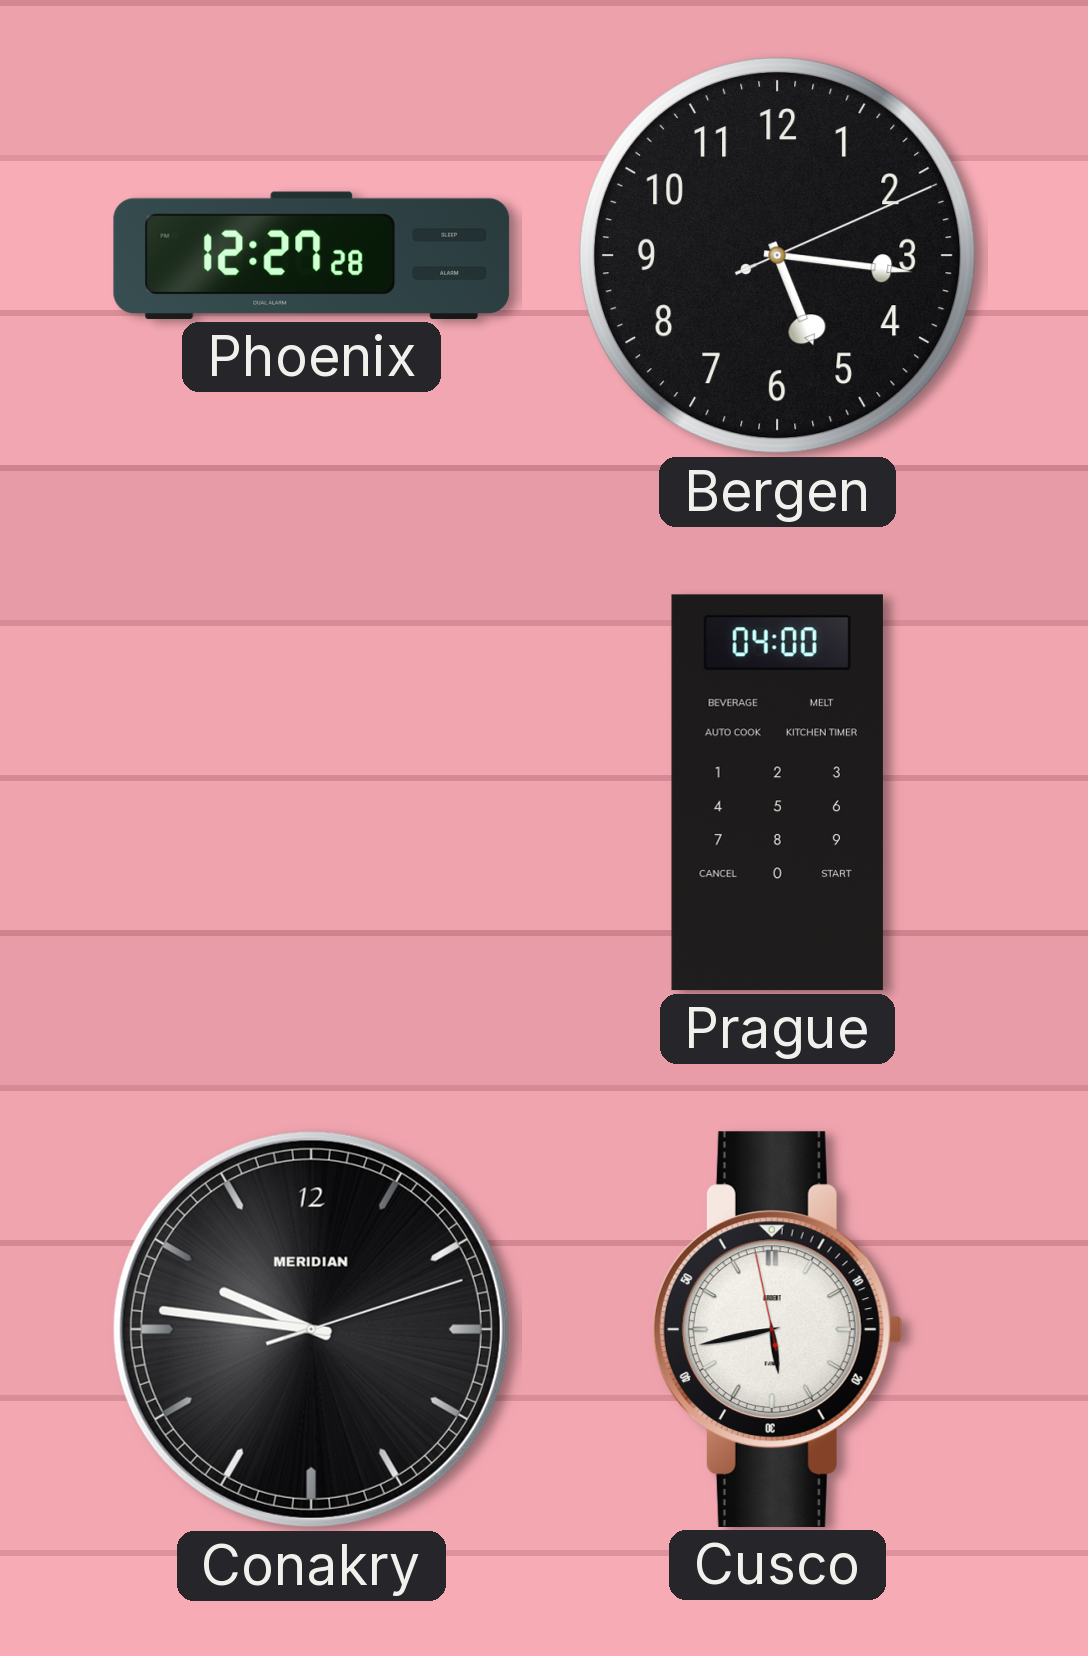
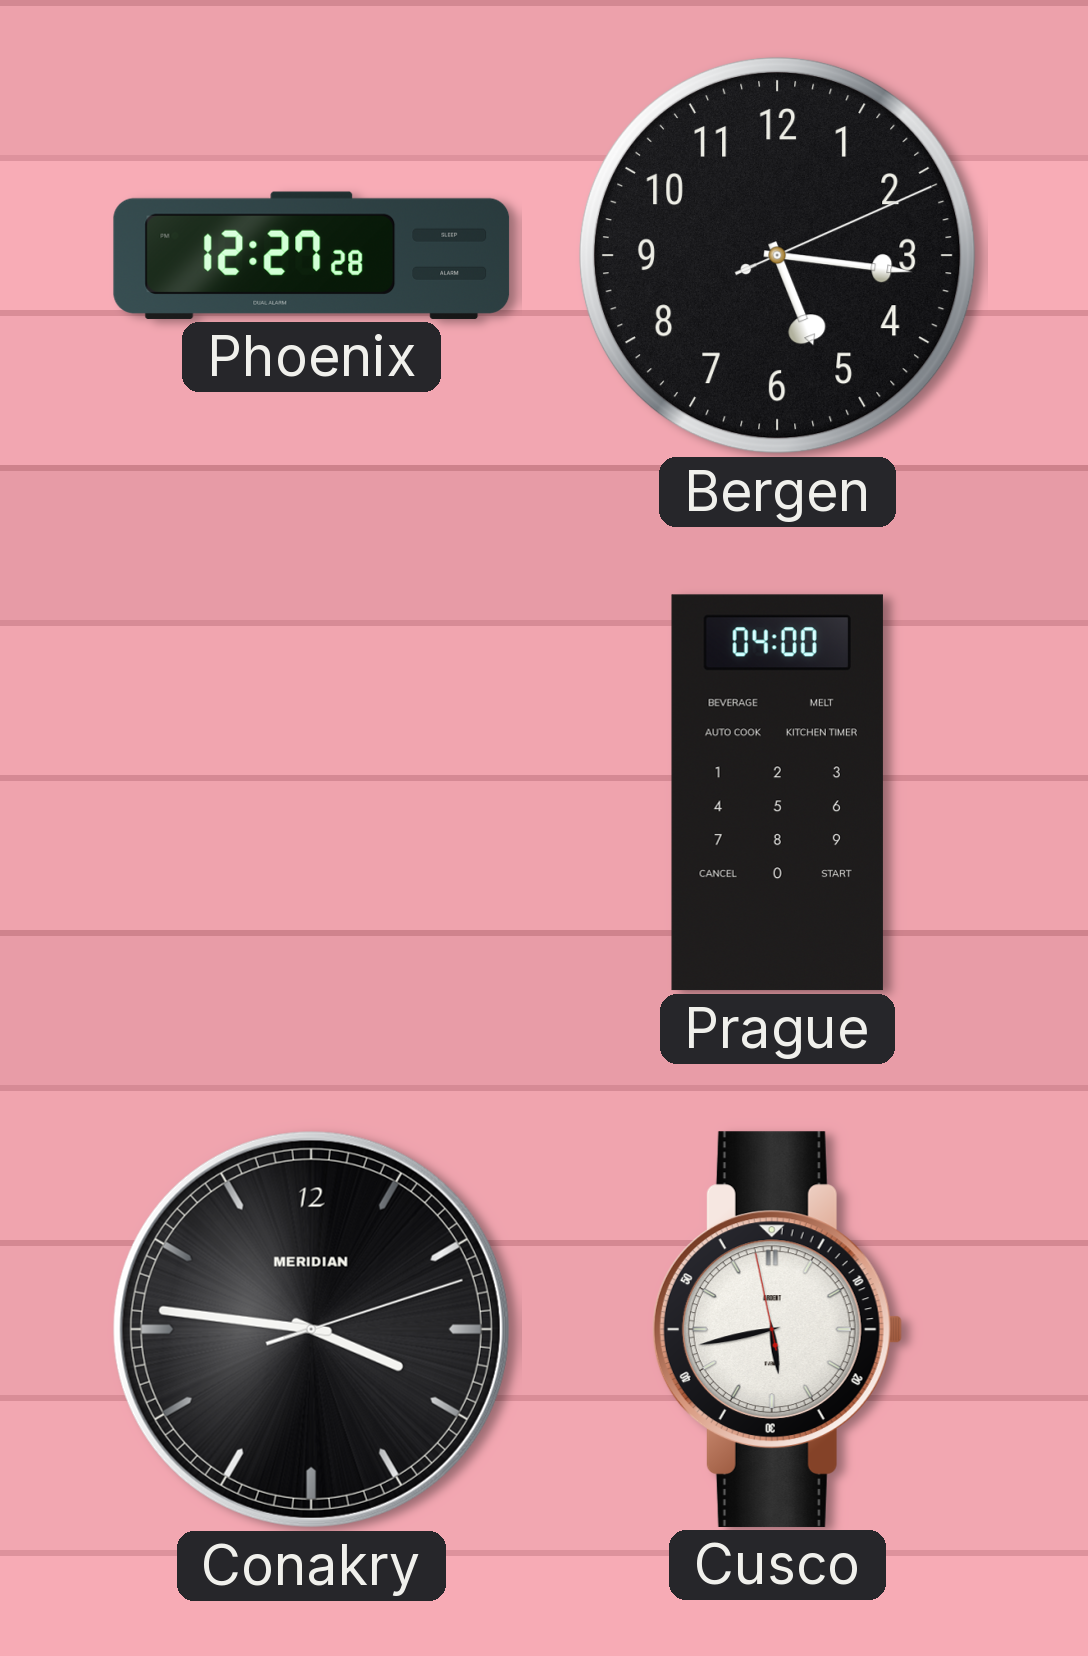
Conakry: 9:46 -> 3:46
